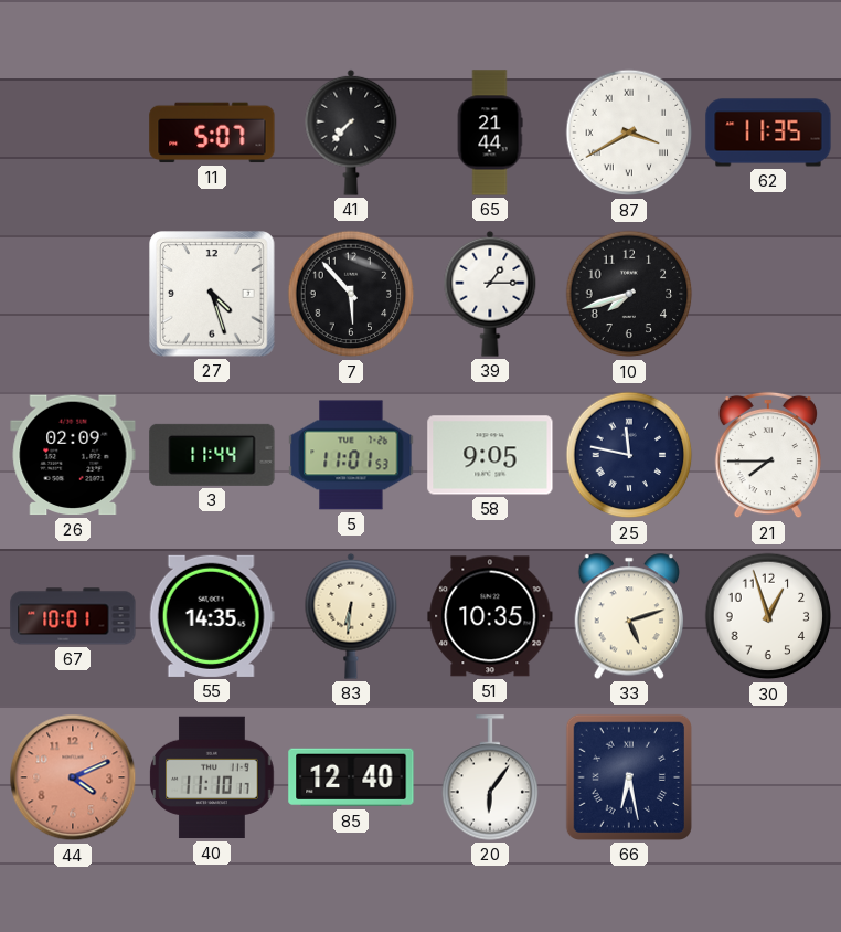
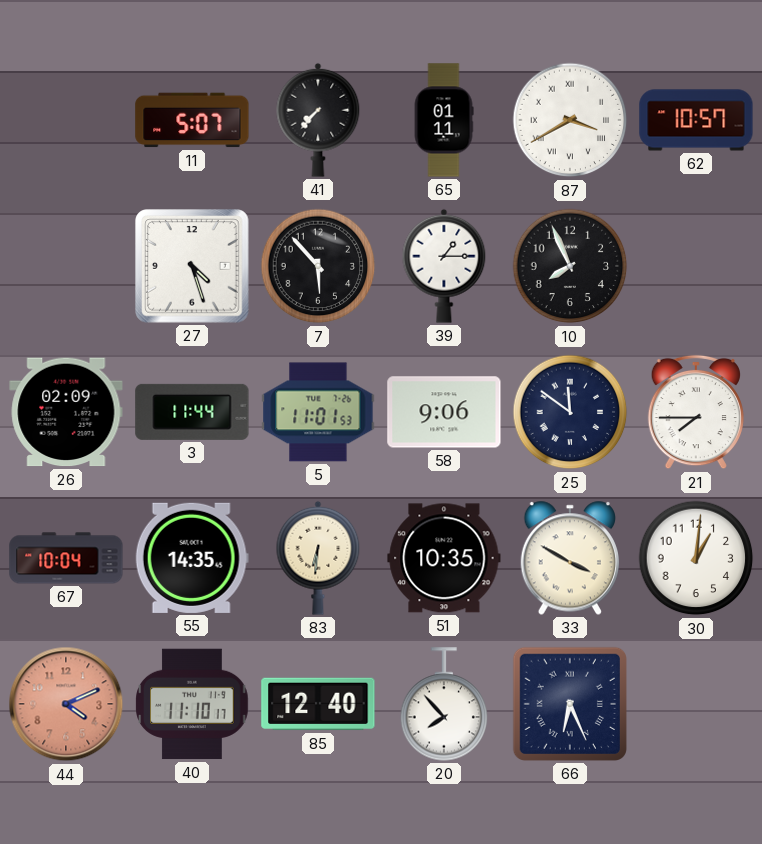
65: 21:44 -> 01:11
62: 11:35 -> 10:57
10: 7:42 -> 7:56
58: 9:05 -> 9:06
25: 11:47 -> 11:51
67: 10:01 -> 10:04
33: 5:12 -> 3:50
30: 12:57 -> 1:01
20: 6:06 -> 7:53
66: 6:28 -> 6:26
